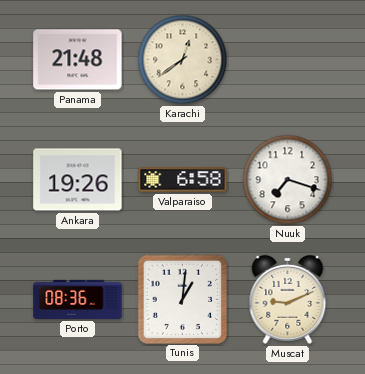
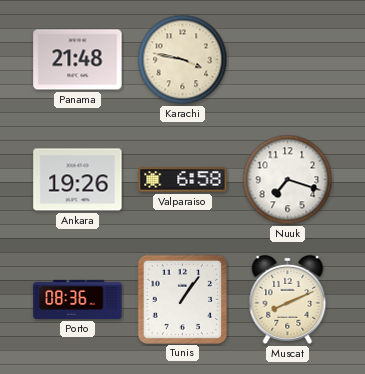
Karachi: 12:39 -> 3:47
Tunis: 1:01 -> 1:06
Muscat: 9:11 -> 8:11
